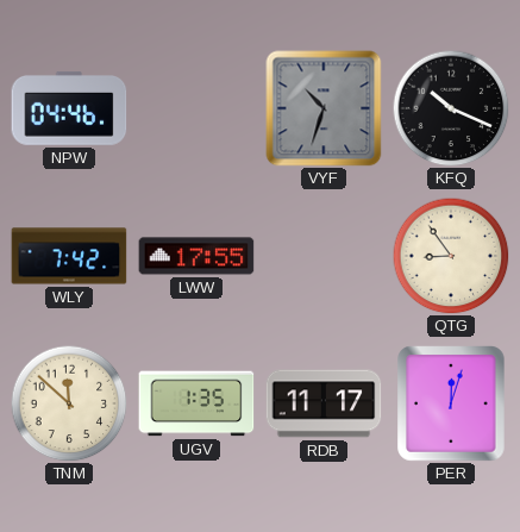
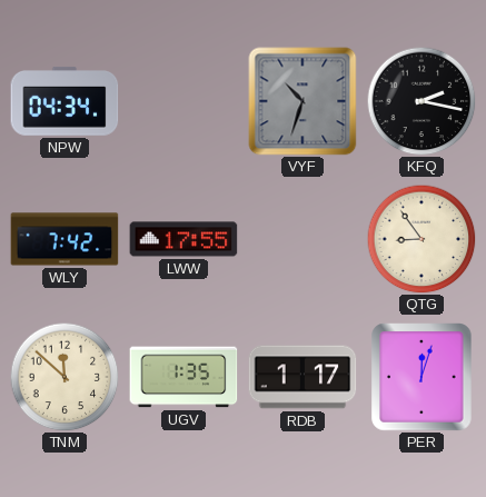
NPW: 04:46 -> 04:34
KFQ: 10:19 -> 2:17
RDB: 11:17 -> 1:17
